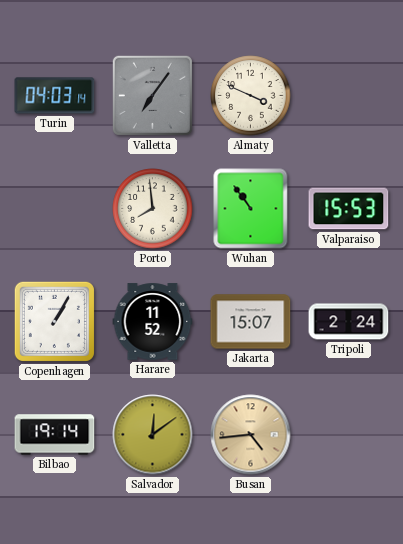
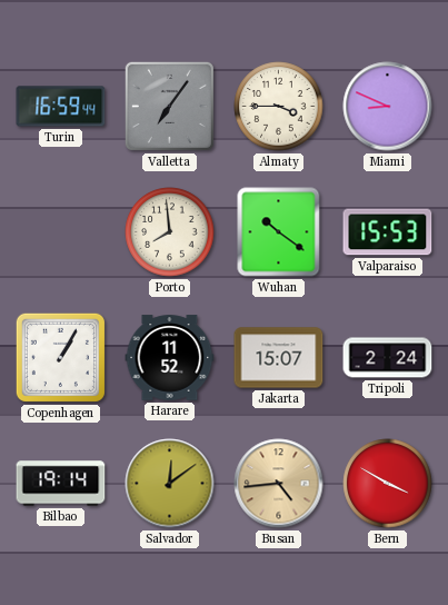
Turin: 04:03 -> 16:59
Almaty: 3:49 -> 3:45
Miami: none -> 8:49
Wuhan: 10:54 -> 10:21
Bern: none -> 3:50
